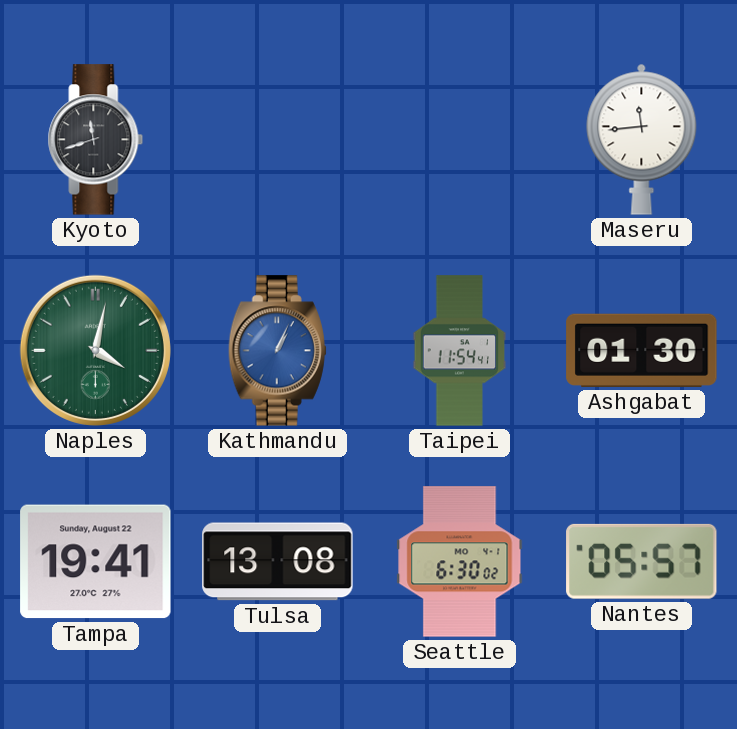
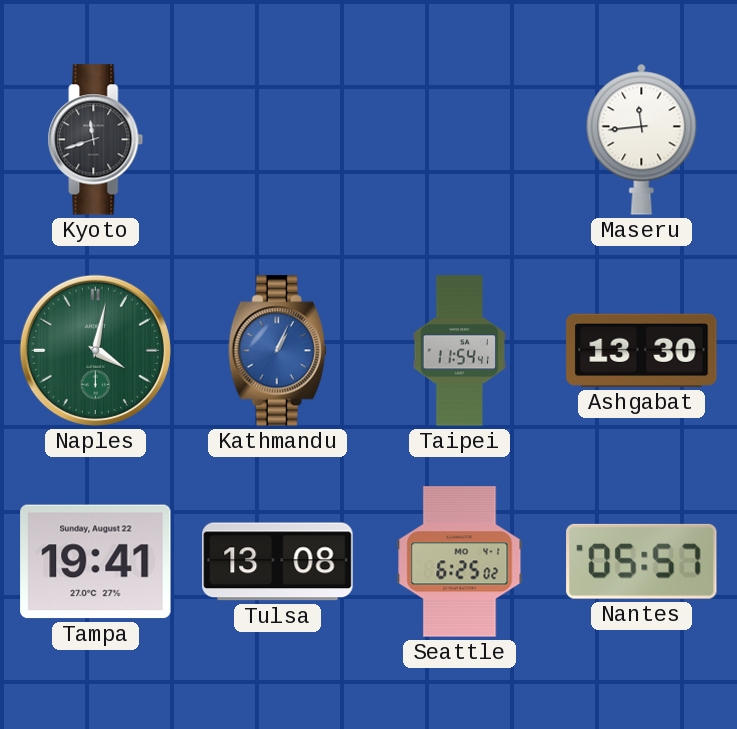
Ashgabat: 01:30 -> 13:30
Seattle: 6:30 -> 6:25
